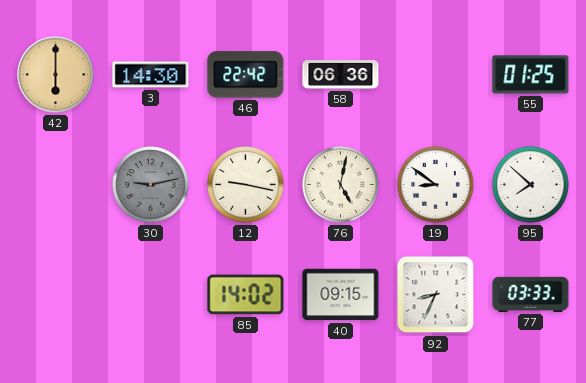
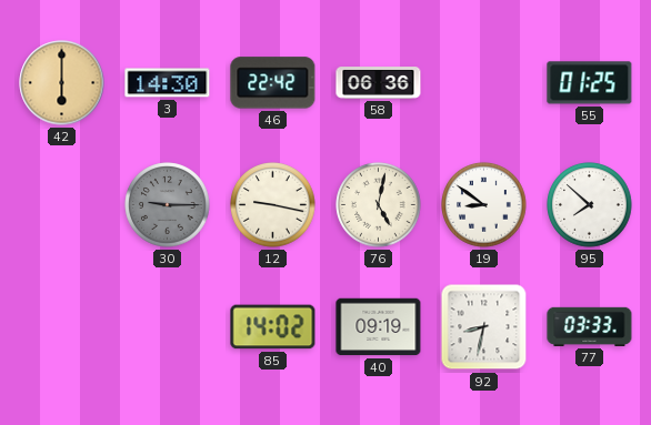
30: 9:13 -> 9:15
40: 09:15 -> 09:19
92: 8:34 -> 8:32
